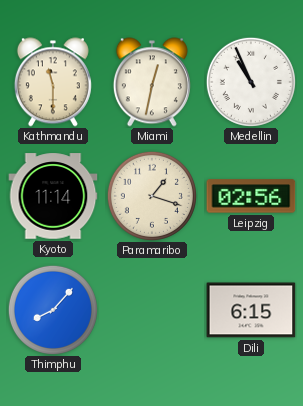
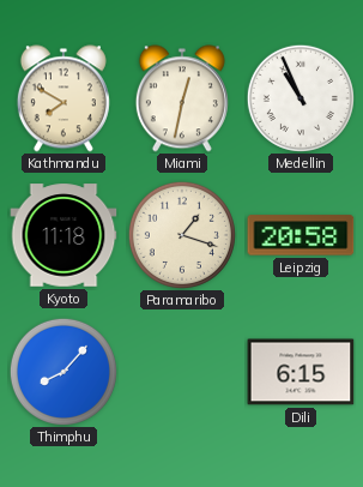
Kathmandu: 11:30 -> 7:50
Kyoto: 11:14 -> 11:18
Leipzig: 02:56 -> 20:58
